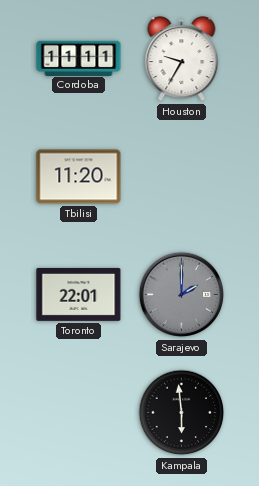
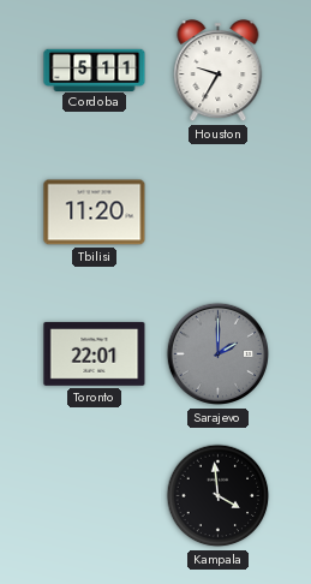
Cordoba: 11:11 -> 5:11
Kampala: 5:59 -> 3:59
